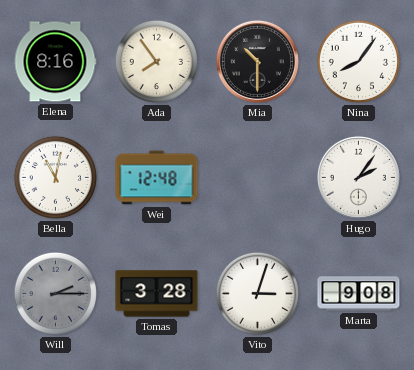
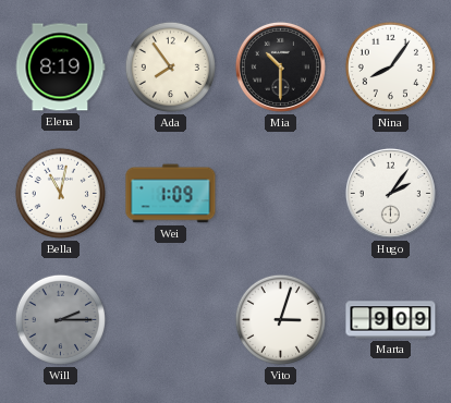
Elena: 8:16 -> 8:19
Wei: 12:48 -> 1:09
Tomas: 3:28 -> none
Marta: 9:08 -> 9:09
